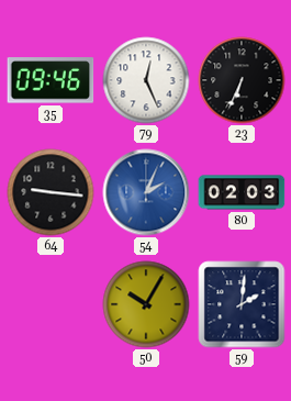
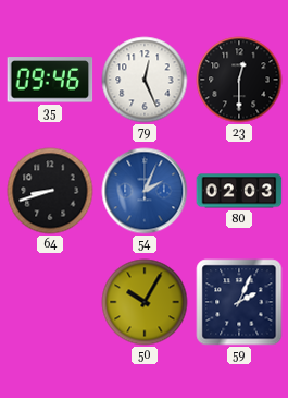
23: 6:34 -> 12:30
64: 9:16 -> 8:42
59: 2:01 -> 2:04
